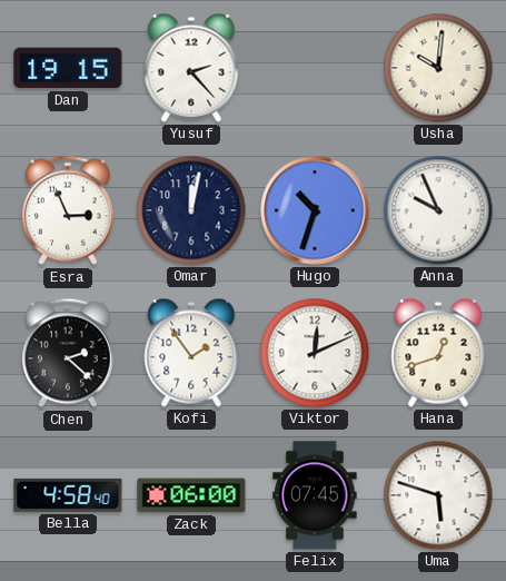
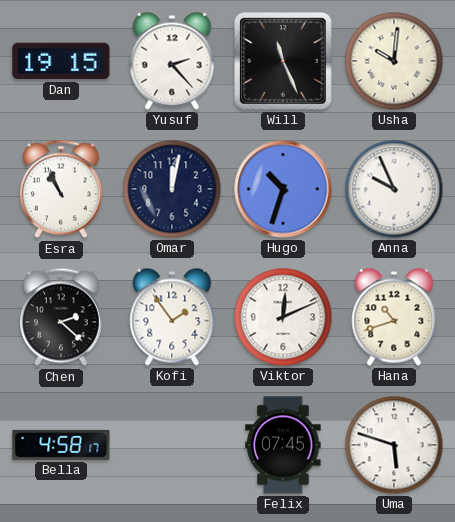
Will: none -> 11:26
Esra: 2:56 -> 10:56
Hana: 12:42 -> 10:42
Bella: 4:58:40 -> 4:58:17
Zack: 06:00 -> none
